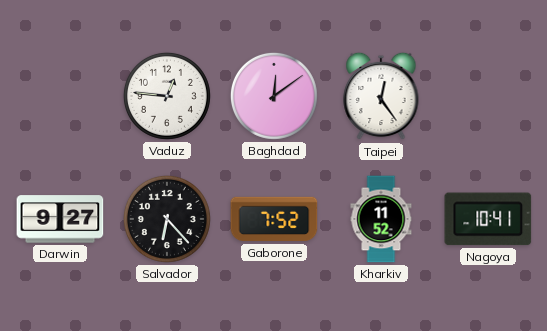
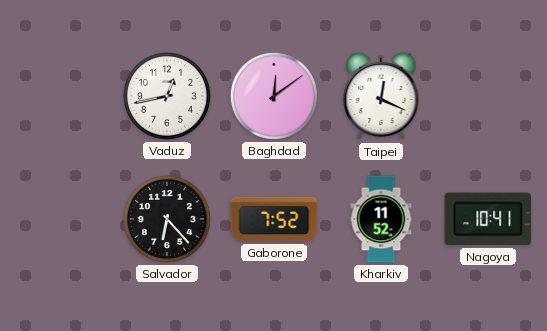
Vaduz: 12:46 -> 12:43
Taipei: 12:24 -> 12:19
Darwin: 9:27 -> none
